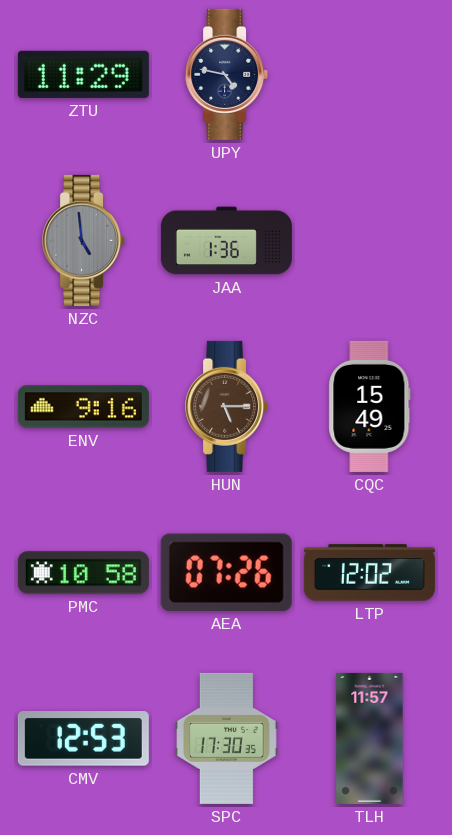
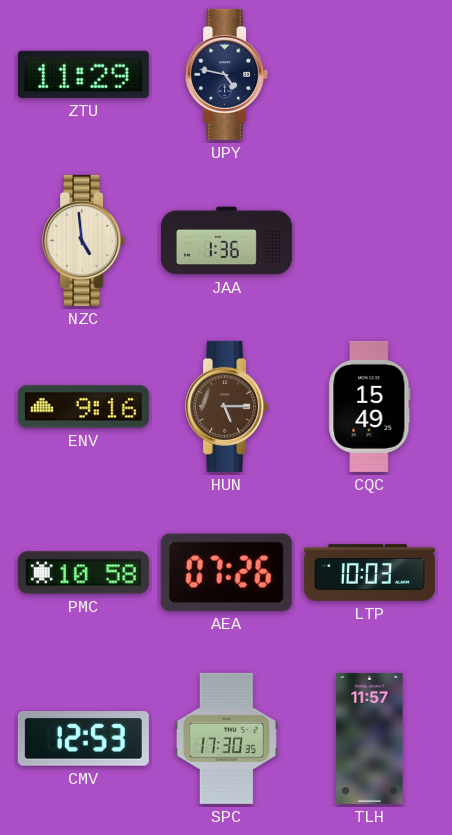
NZC dial: grey -> cream
LTP: 12:02 -> 10:03
